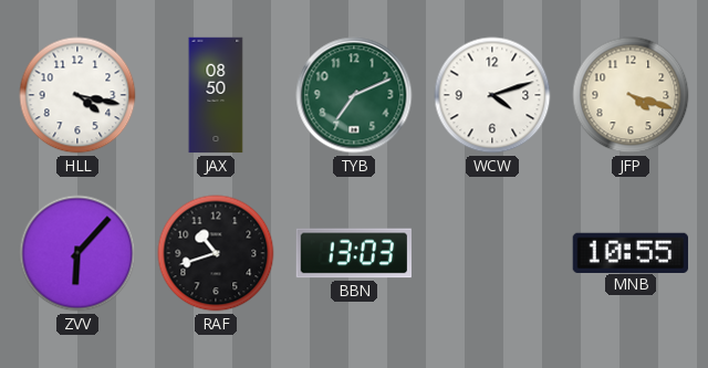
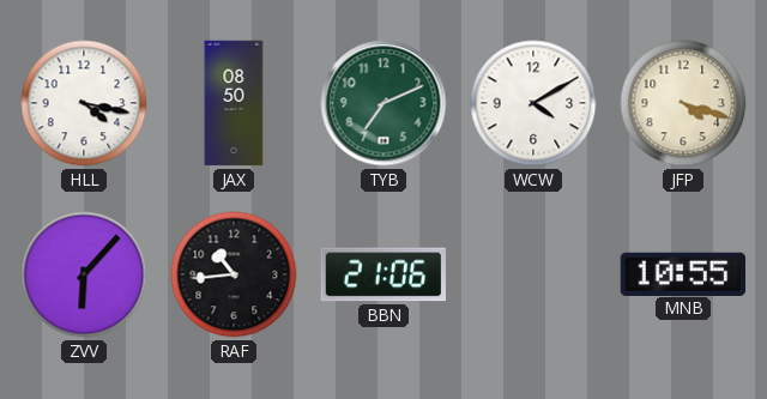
WCW: 4:12 -> 4:10
RAF: 10:42 -> 10:44
BBN: 13:03 -> 21:06
